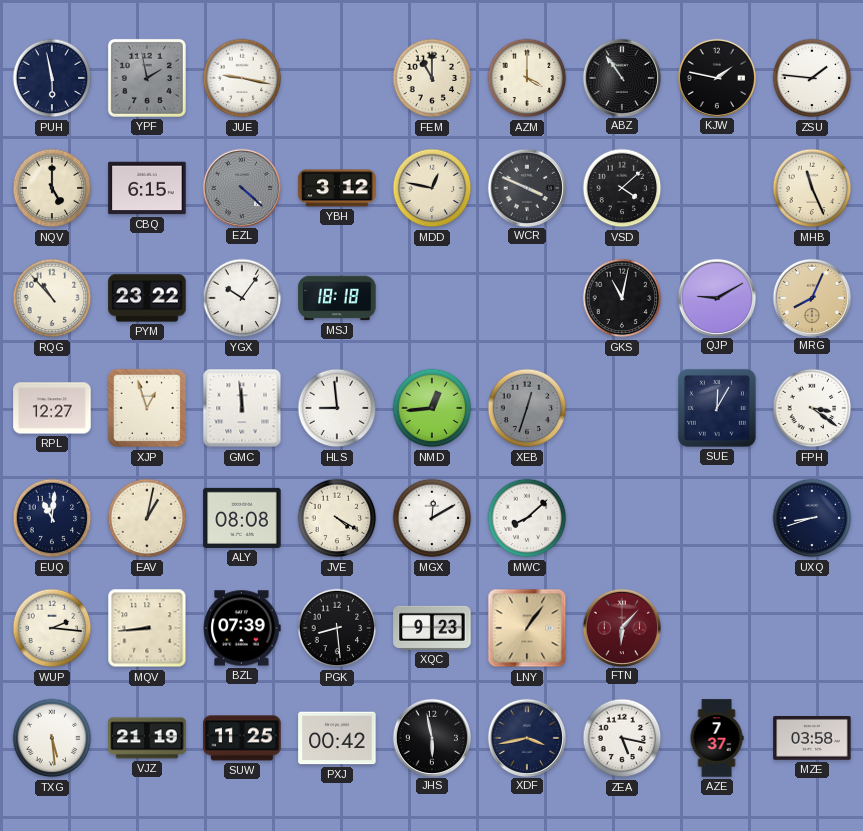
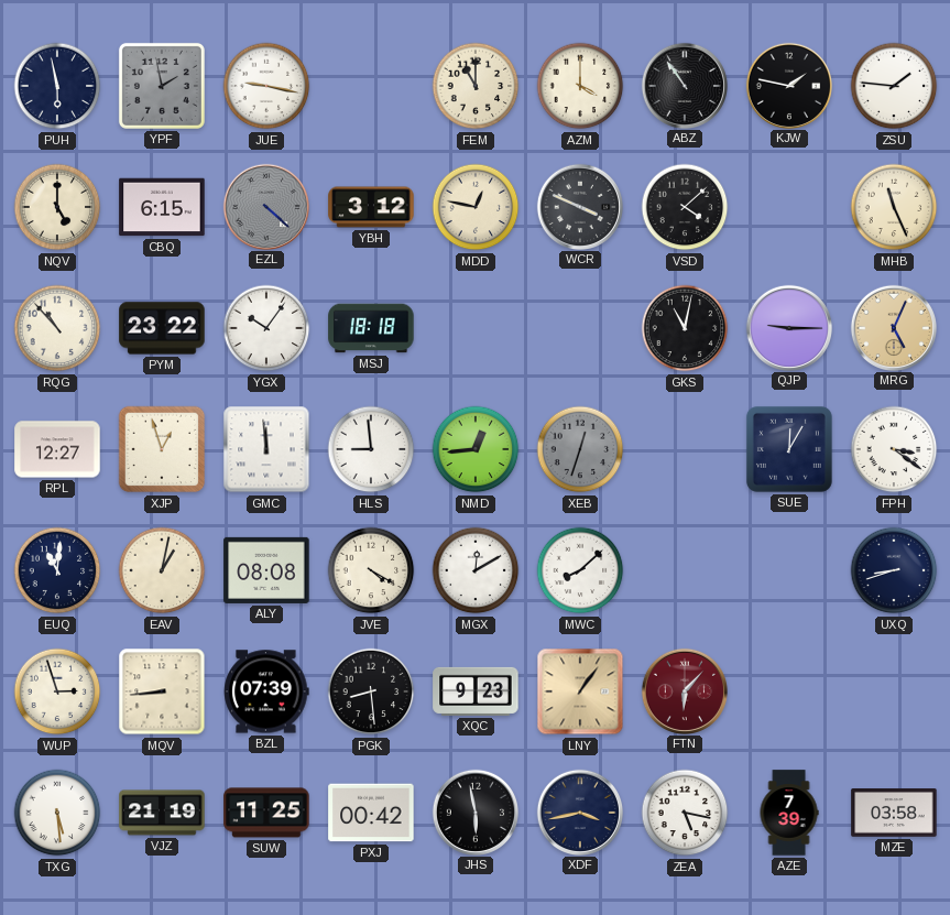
QJP: 9:10 -> 9:15
MRG: 8:04 -> 5:04
WUP: 2:16 -> 2:57
AZE: 7:37 -> 7:39
